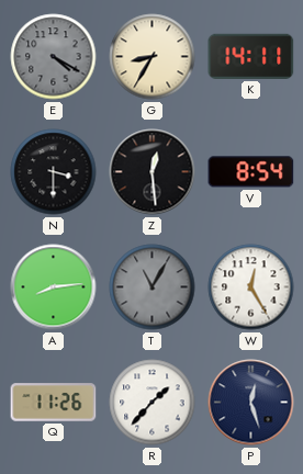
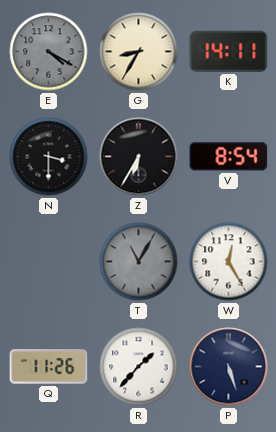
Z: 12:29 -> 6:35
A: 8:14 -> none
P: 12:27 -> 5:27
